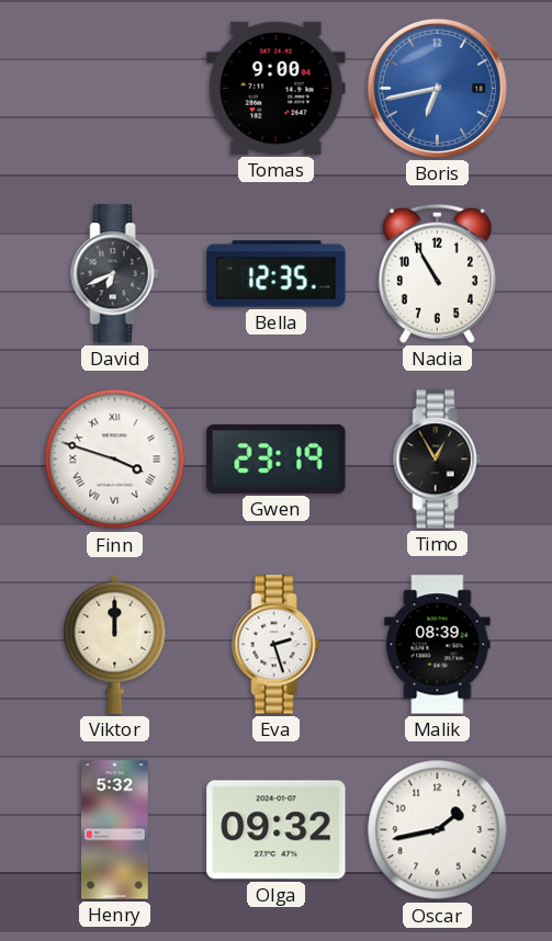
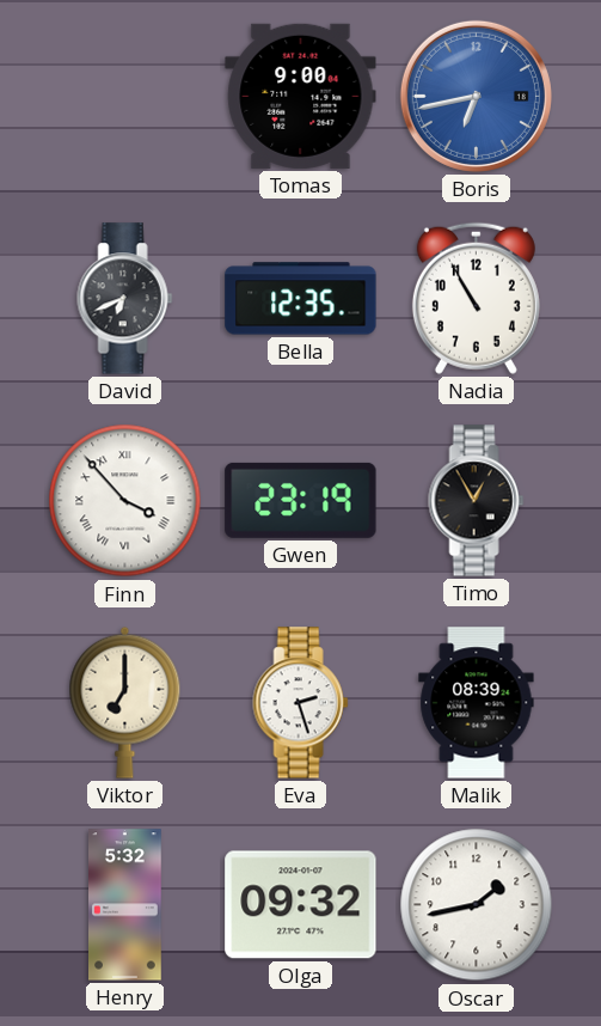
Finn: 3:48 -> 3:53
Viktor: 12:00 -> 7:00
